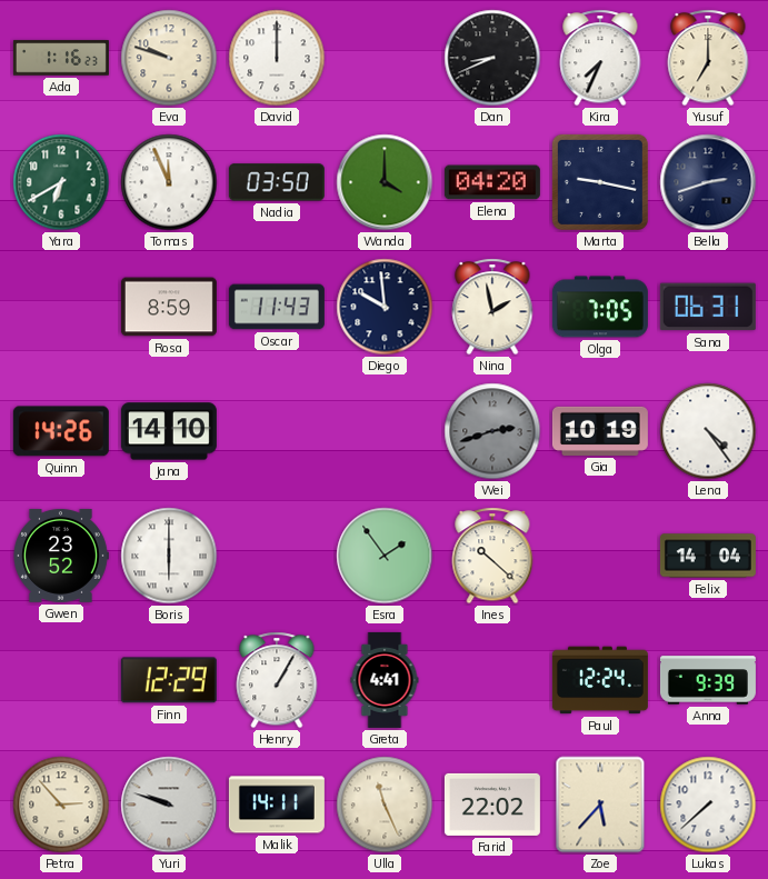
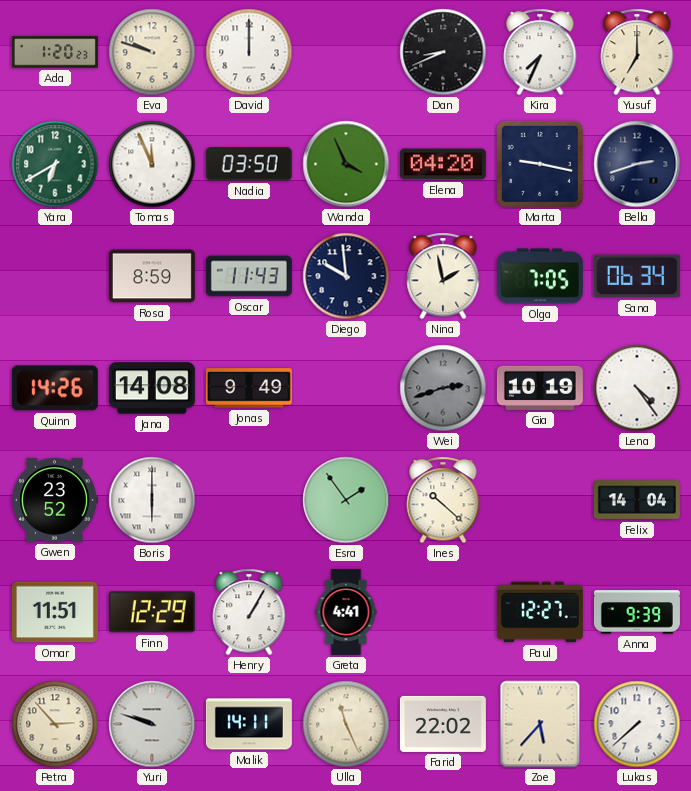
Ada: 1:16 -> 1:20
Wanda: 4:00 -> 3:56
Sana: 06:31 -> 06:34
Jana: 14:10 -> 14:08
Jonas: none -> 9:49
Omar: none -> 11:51
Paul: 12:24 -> 12:27
